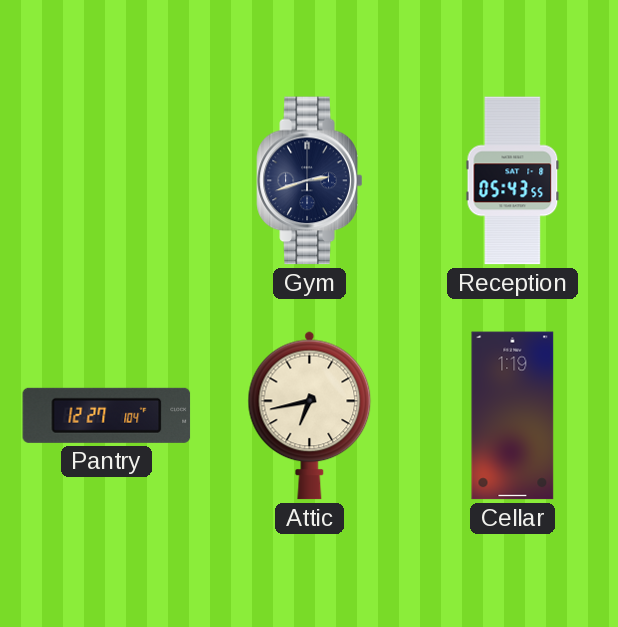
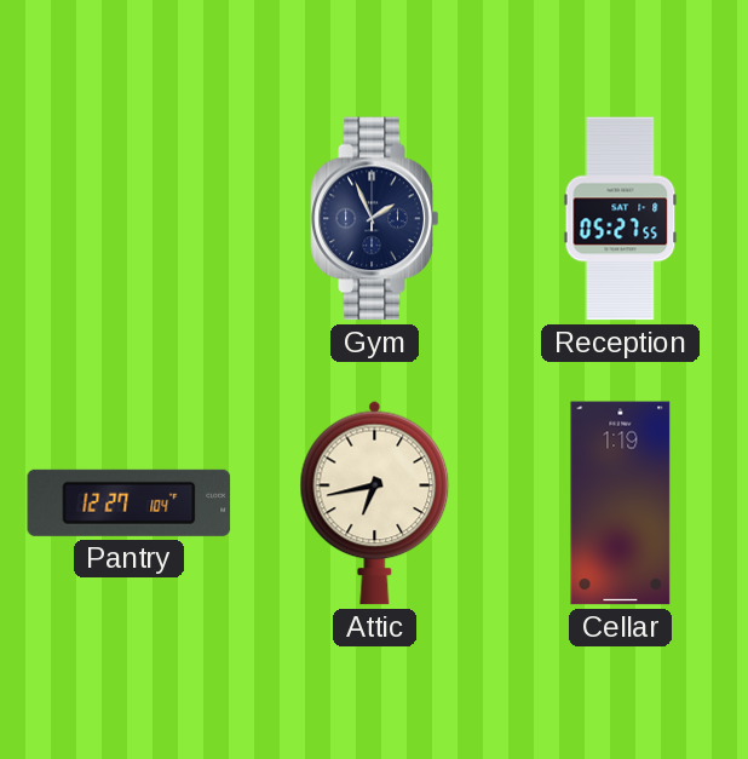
Gym: 2:42 -> 1:56
Reception: 05:43 -> 05:27
